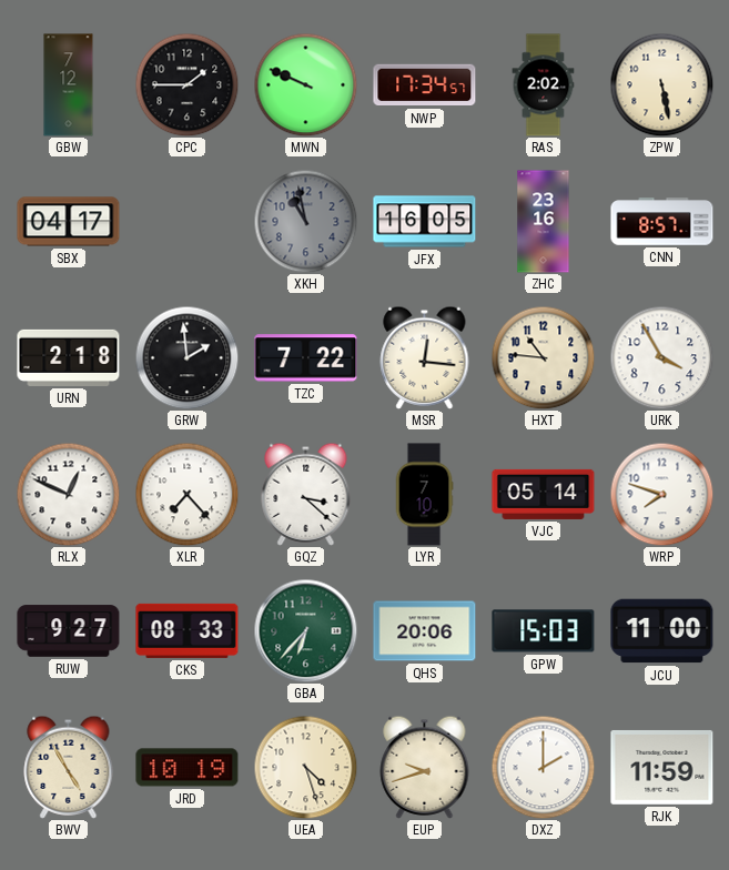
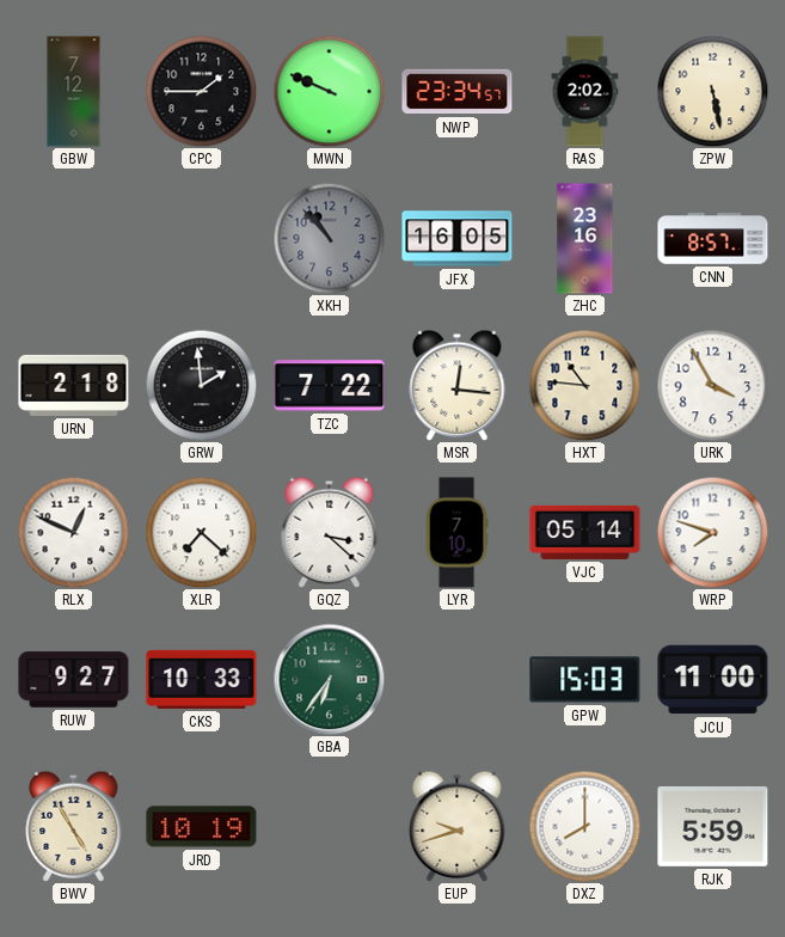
NWP: 17:34 -> 23:34
SBX: 04:17 -> none
XKH: 10:58 -> 10:53
XLR: 7:23 -> 7:22
CKS: 08:33 -> 10:33
GBA: 6:37 -> 6:36
QHS: 20:06 -> none
UEA: 4:27 -> none
DXZ: 2:00 -> 8:00
RJK: 11:59 -> 5:59
